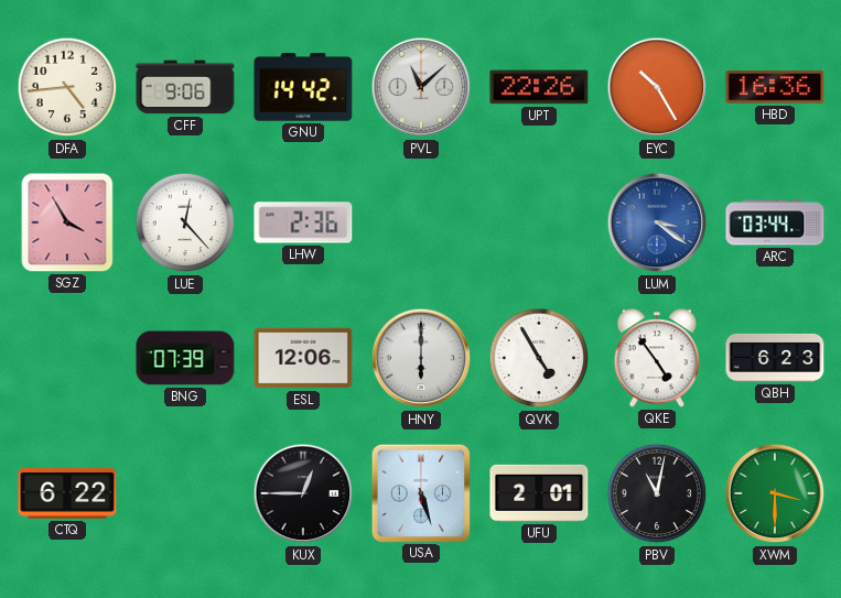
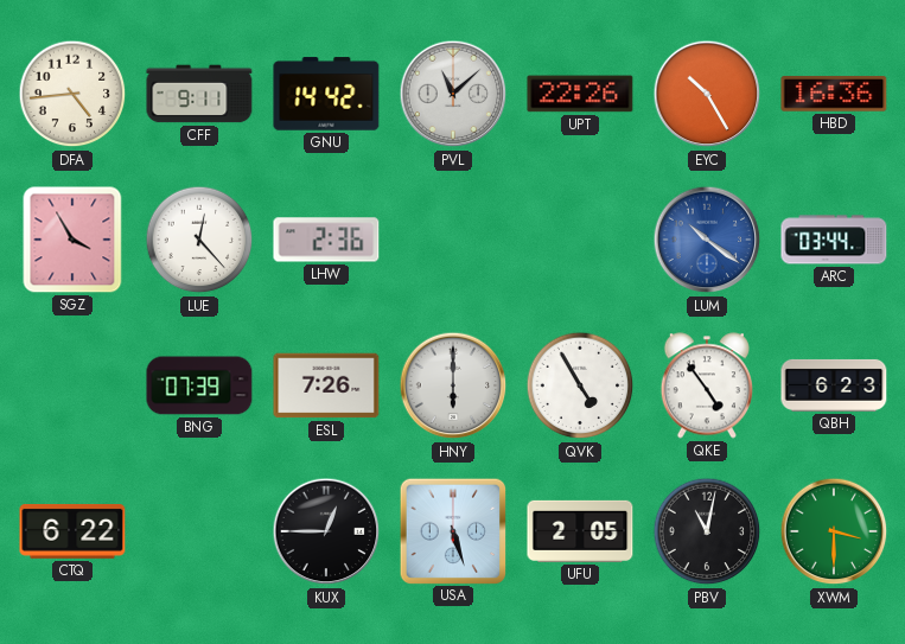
CFF: 9:06 -> 9:11
LUM: 3:21 -> 10:21
ESL: 12:06 -> 7:26
UFU: 2:01 -> 2:05
